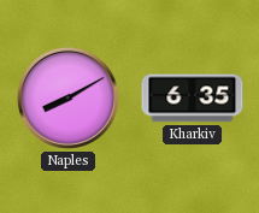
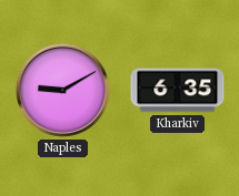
Naples: 8:10 -> 9:10
